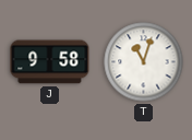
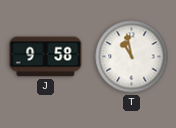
T: 11:03 -> 10:58
